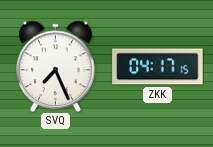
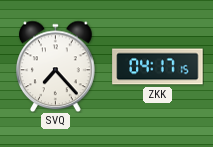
SVQ: 7:26 -> 7:23
